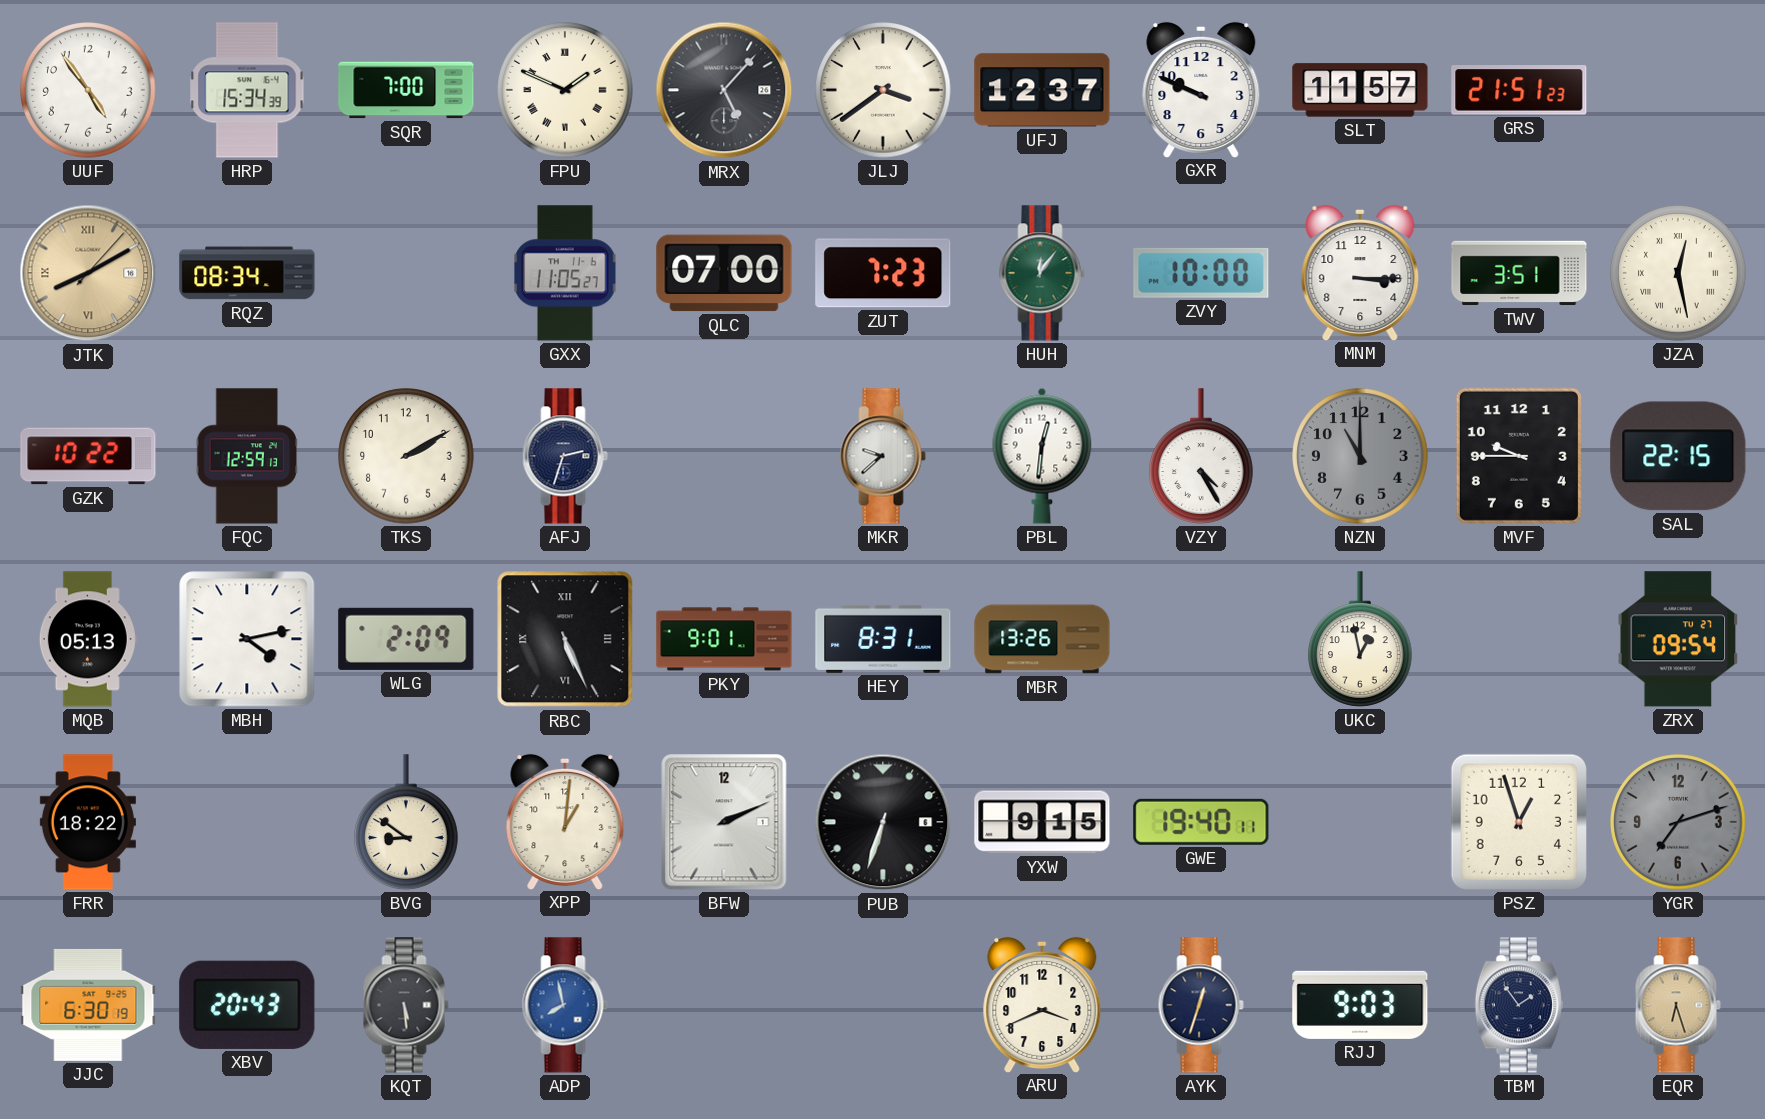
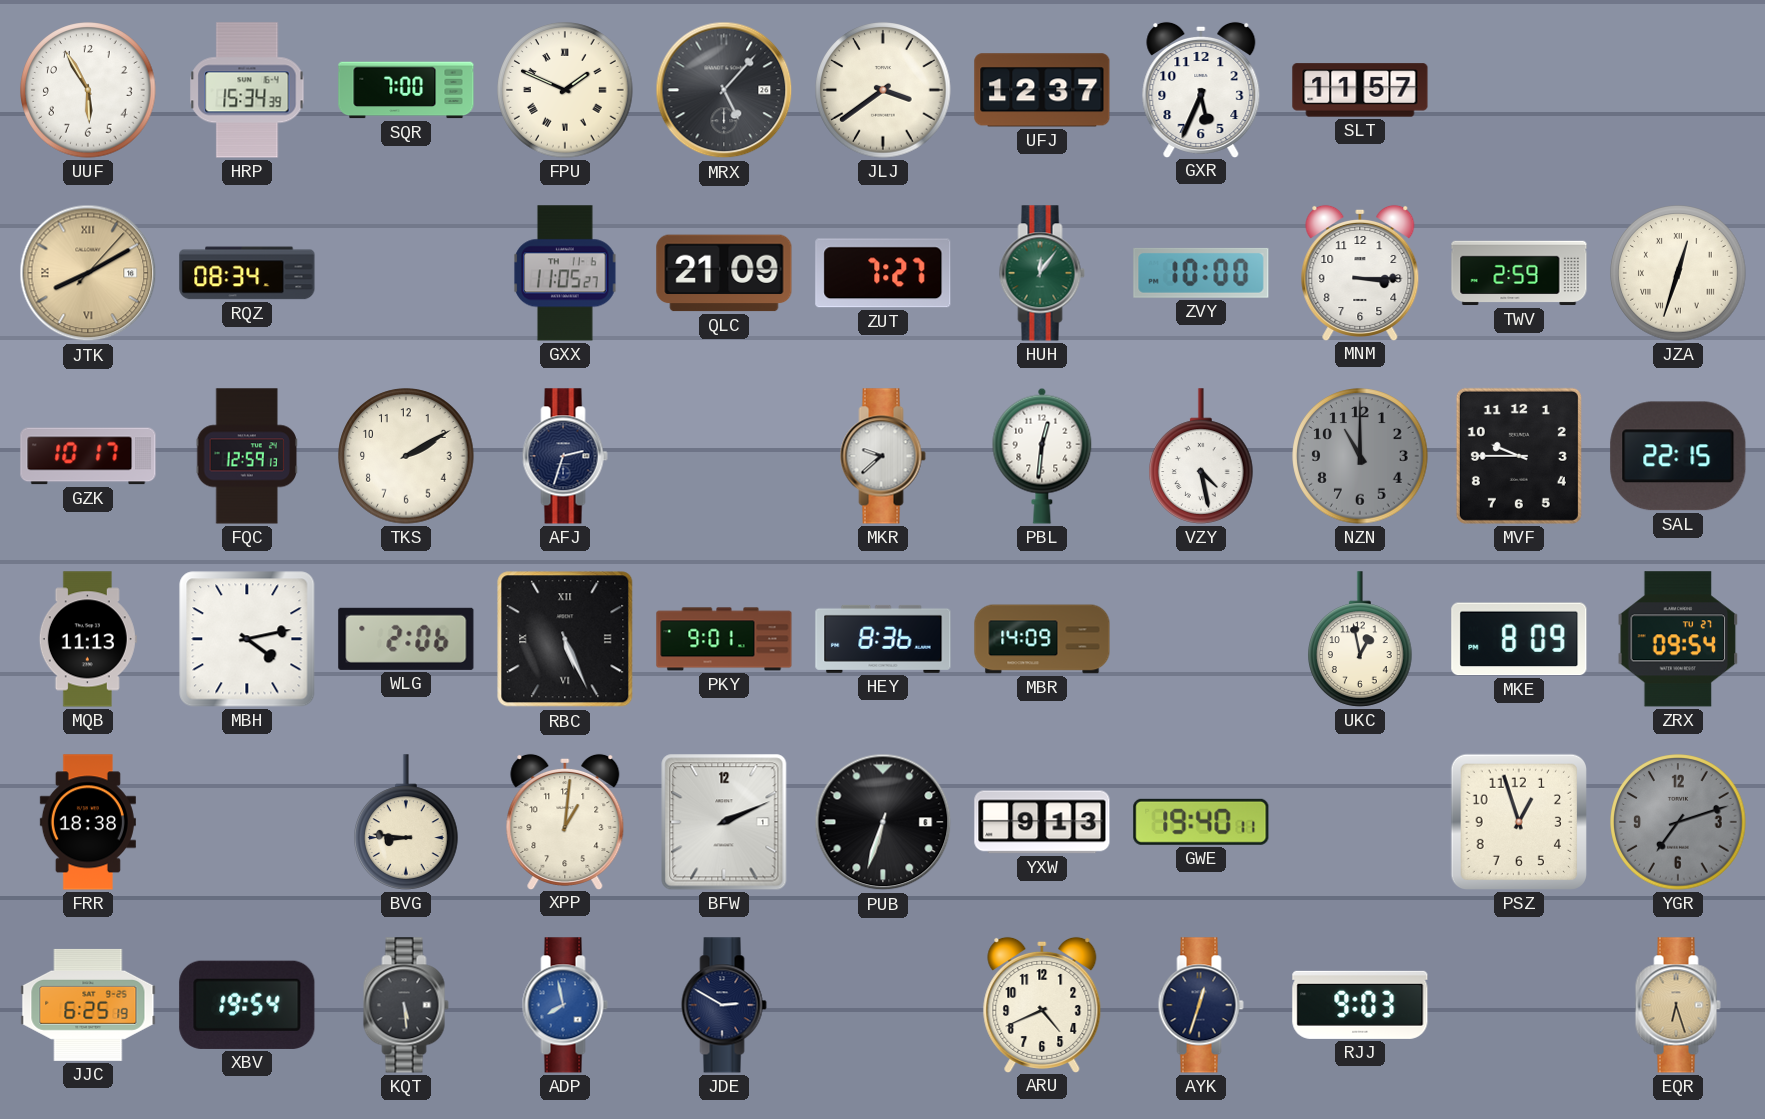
UUF: 4:54 -> 5:55
GXR: 9:49 -> 5:34
GRS: 21:51 -> none
QLC: 07:00 -> 21:09
ZUT: 7:23 -> 7:27
TWV: 3:51 -> 2:59
JZA: 12:28 -> 12:33
GZK: 10:22 -> 10:17
VZY: 4:25 -> 4:28
MQB: 05:13 -> 11:13
WLG: 2:09 -> 2:06
HEY: 8:31 -> 8:36
MBR: 13:26 -> 14:09
MKE: none -> 8:09
FRR: 18:22 -> 18:38
BVG: 8:51 -> 8:46
YXW: 9:15 -> 9:13
JJC: 6:30 -> 6:25
XBV: 20:43 -> 19:54
JDE: none -> 2:50
ARU: 3:41 -> 4:41
TBM: 1:54 -> none
